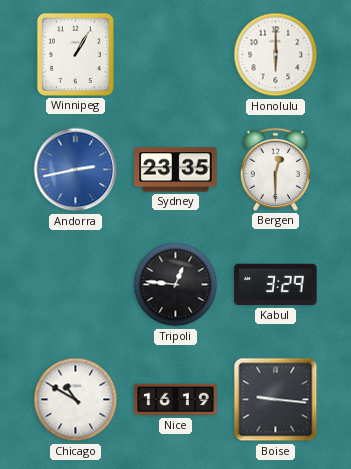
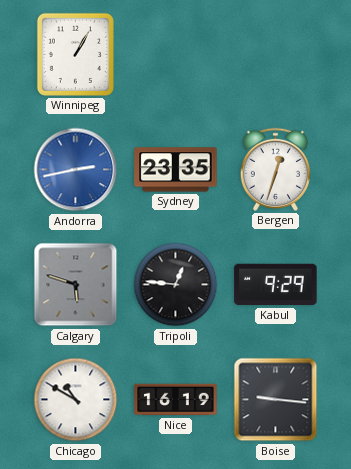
Honolulu: 6:00 -> none
Bergen: 12:30 -> 12:33
Calgary: none -> 5:48
Kabul: 3:29 -> 9:29
